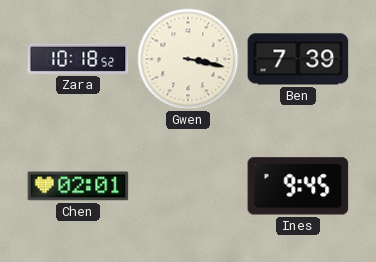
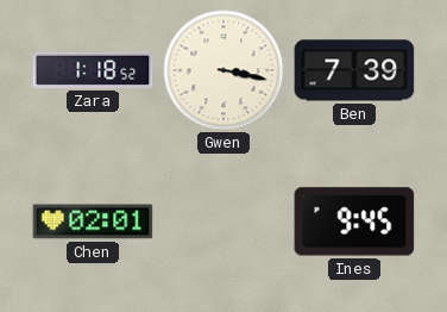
Zara: 10:18 -> 1:18
